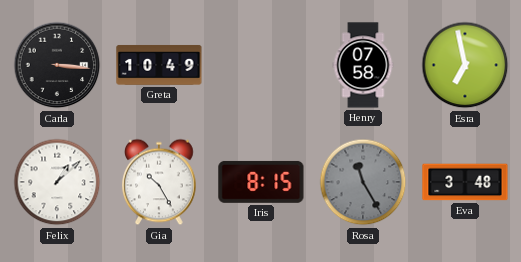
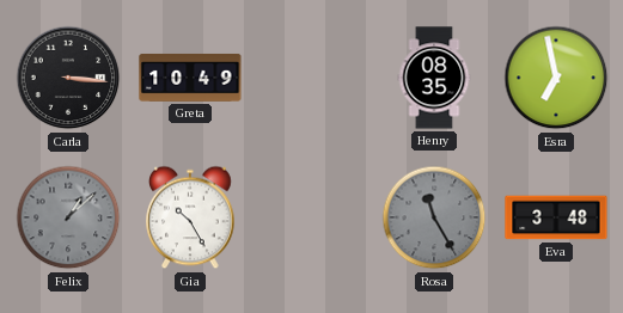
Henry: 07:58 -> 08:35
Felix dial: white -> grey
Iris: 8:15 -> none
